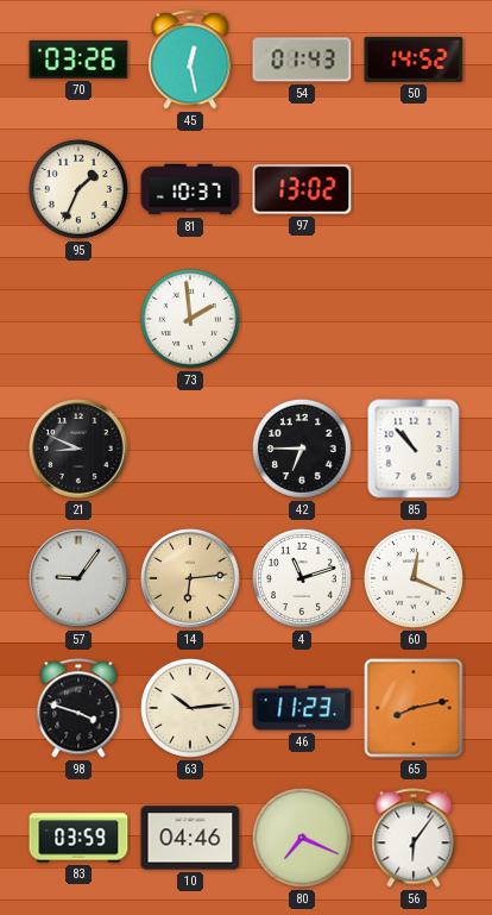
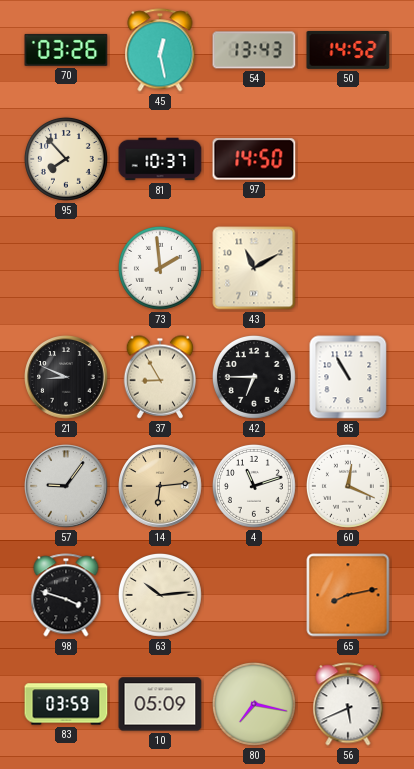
54: 01:43 -> 13:43
95: 1:34 -> 7:53
97: 13:02 -> 14:50
43: none -> 11:10
37: none -> 8:55
85: 10:53 -> 10:55
46: 11:23 -> none
10: 04:46 -> 05:09
80: 7:19 -> 7:17
56: 6:06 -> 5:41
